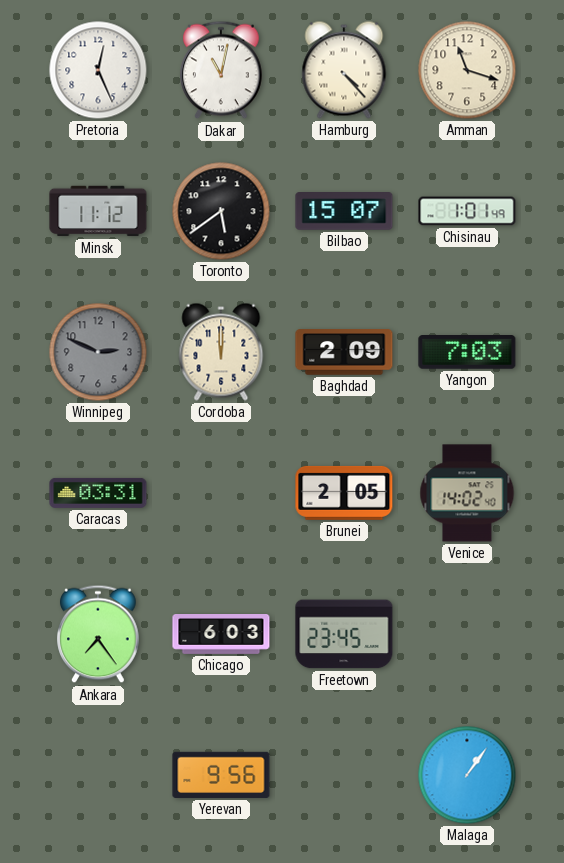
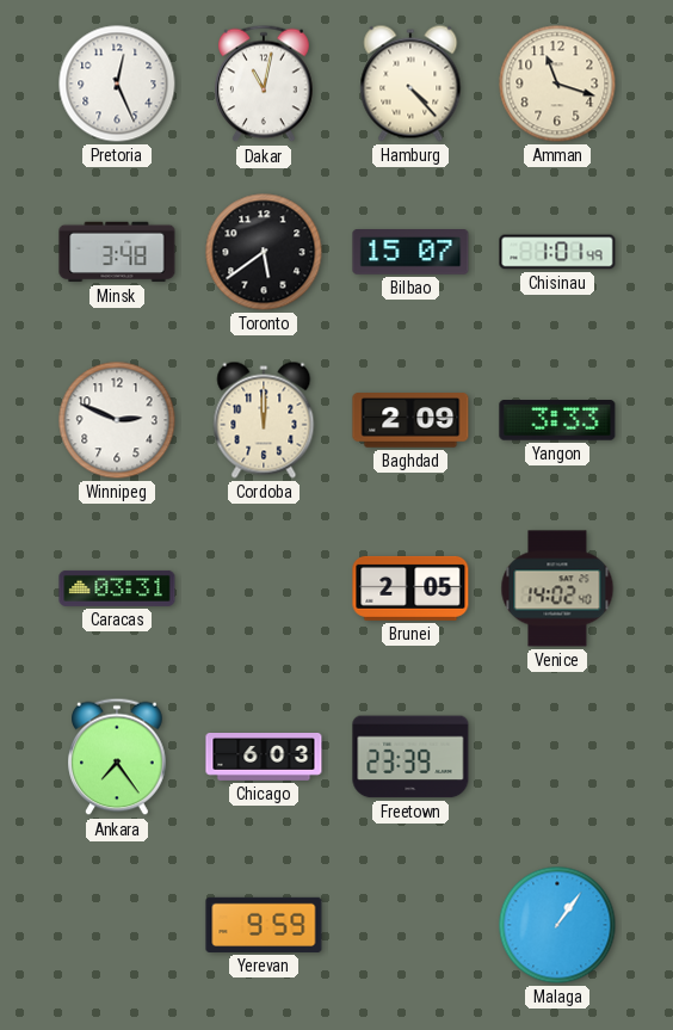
Minsk: 11:12 -> 3:48
Winnipeg dial: grey -> white
Yangon: 7:03 -> 3:33
Freetown: 23:45 -> 23:39
Yerevan: 9:56 -> 9:59
